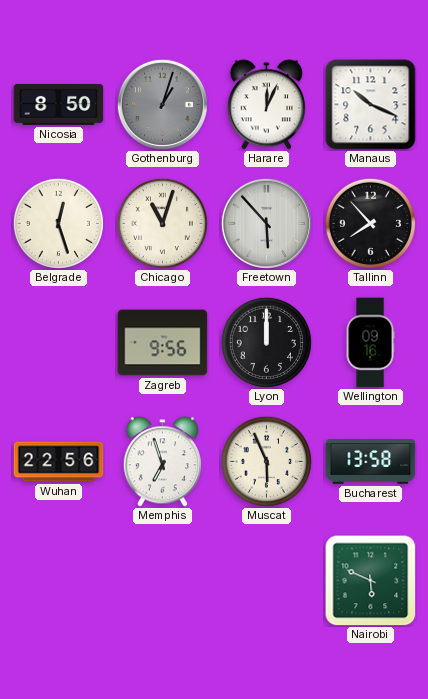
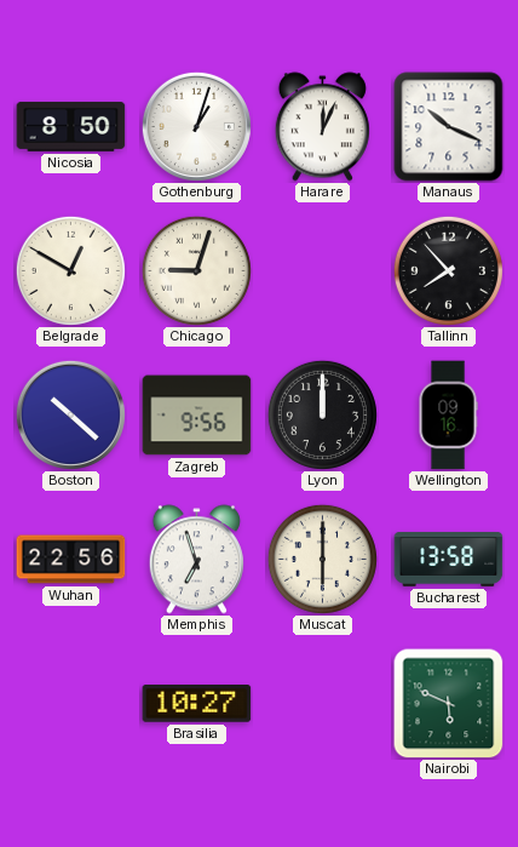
Gothenburg dial: grey -> white
Belgrade: 12:27 -> 12:50
Chicago: 11:03 -> 9:03
Freetown: 5:53 -> none
Boston: none -> 10:22
Muscat: 5:56 -> 6:00
Brasilia: none -> 10:27
